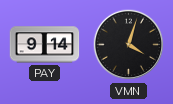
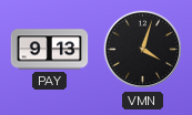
PAY: 9:14 -> 9:13
